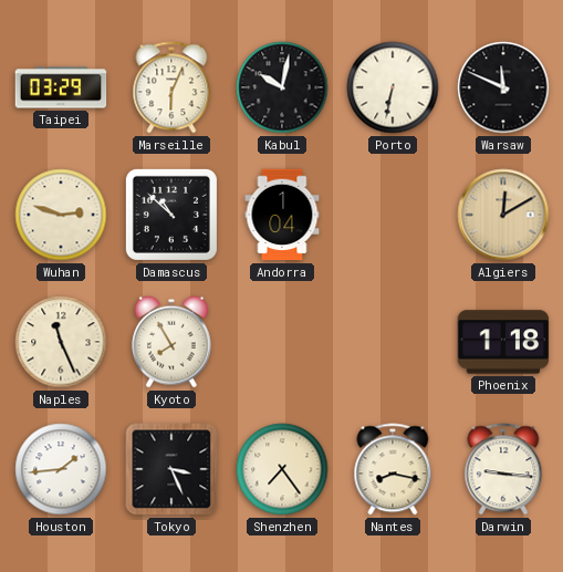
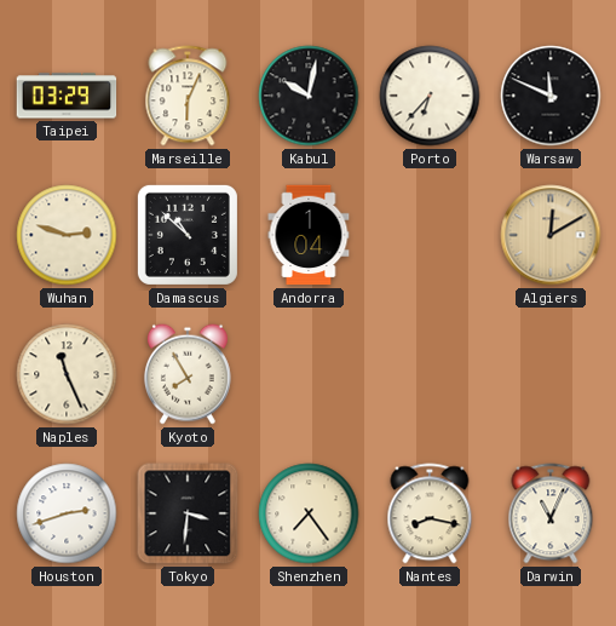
Porto: 6:32 -> 6:37
Phoenix: 1:18 -> none
Houston: 1:44 -> 2:42
Tokyo: 3:26 -> 3:31
Darwin: 9:16 -> 11:04
